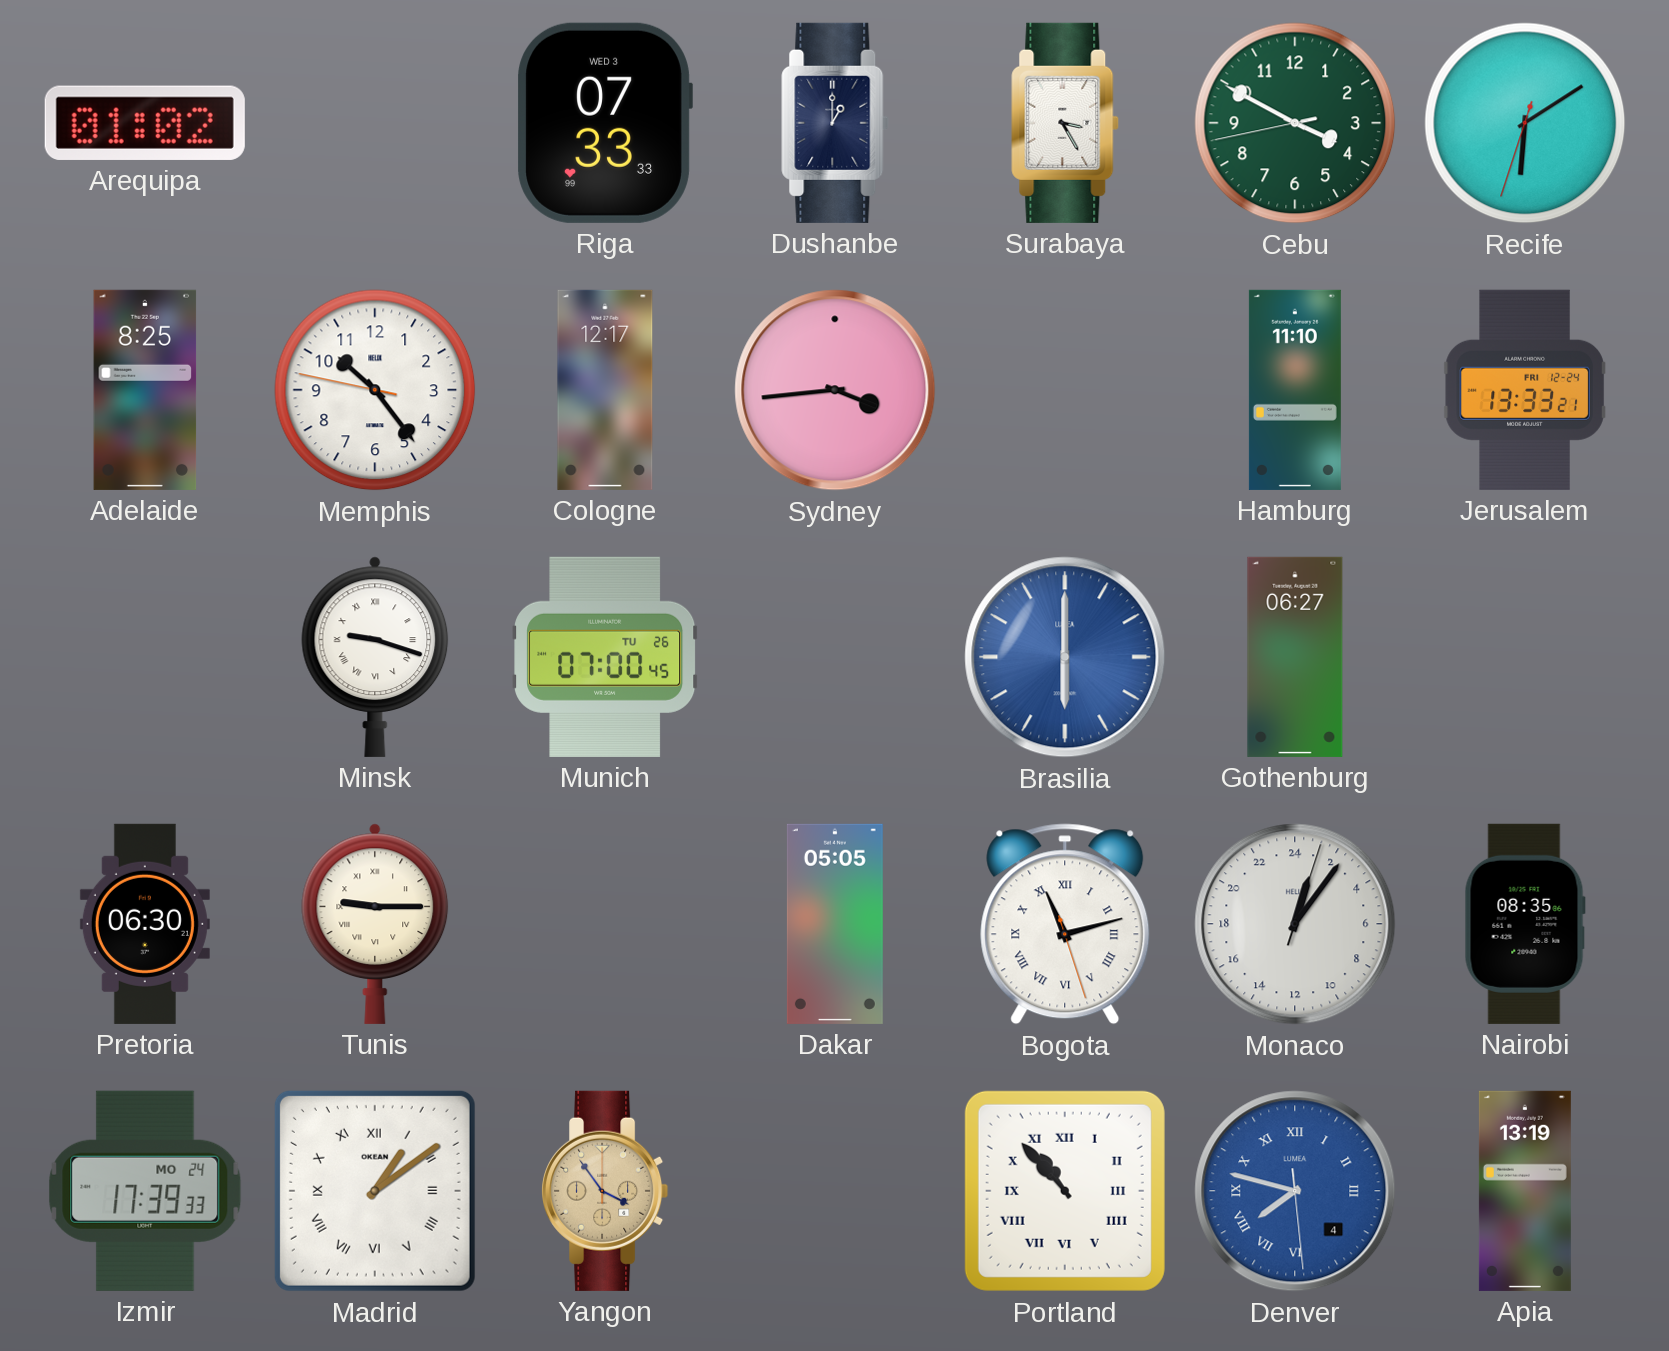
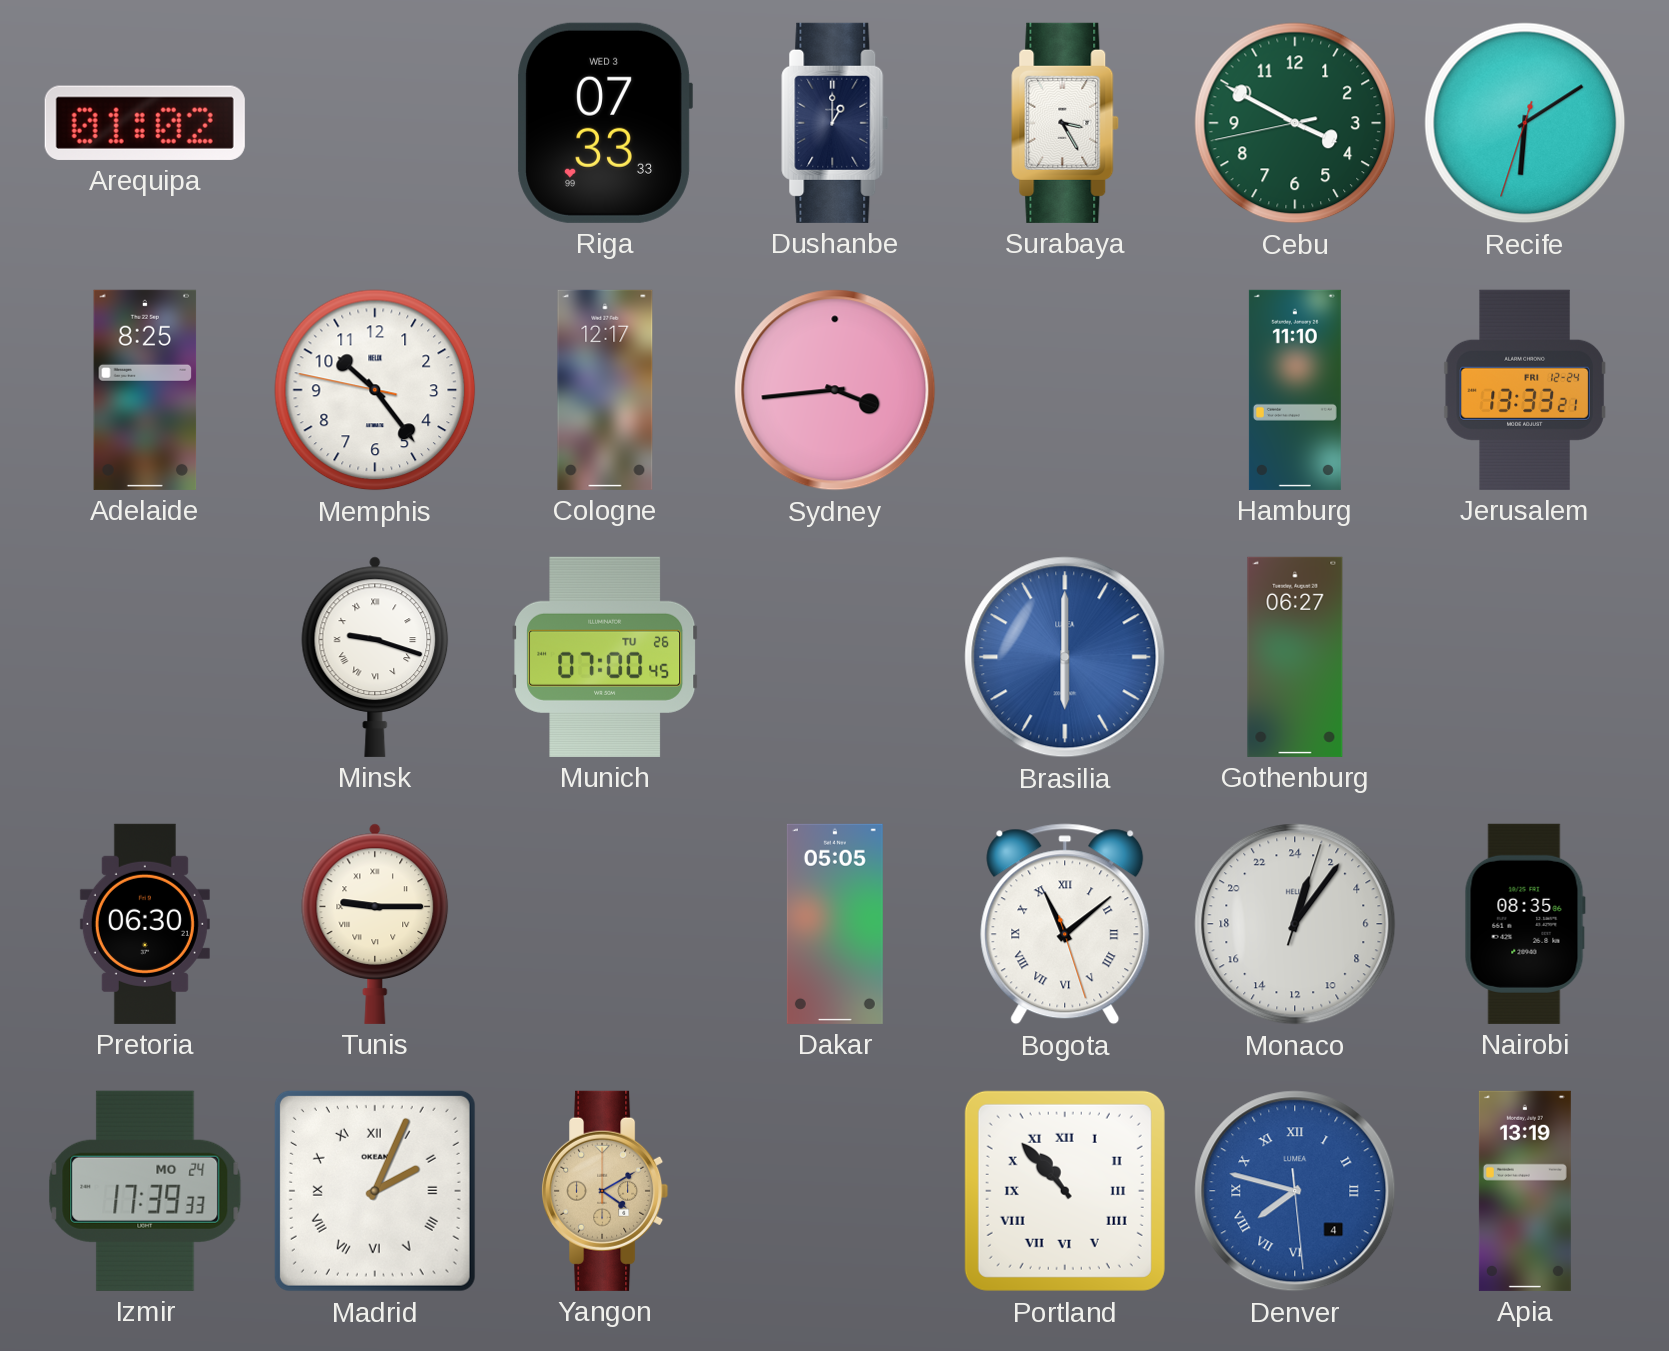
Bogota: 11:12 -> 11:08
Madrid: 1:09 -> 2:04
Yangon: 3:54 -> 4:10
